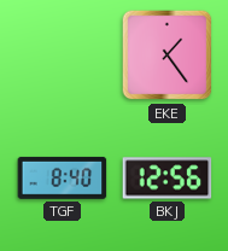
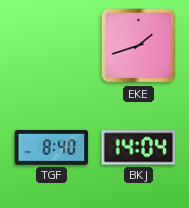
EKE: 1:24 -> 1:42
BKJ: 12:56 -> 14:04
